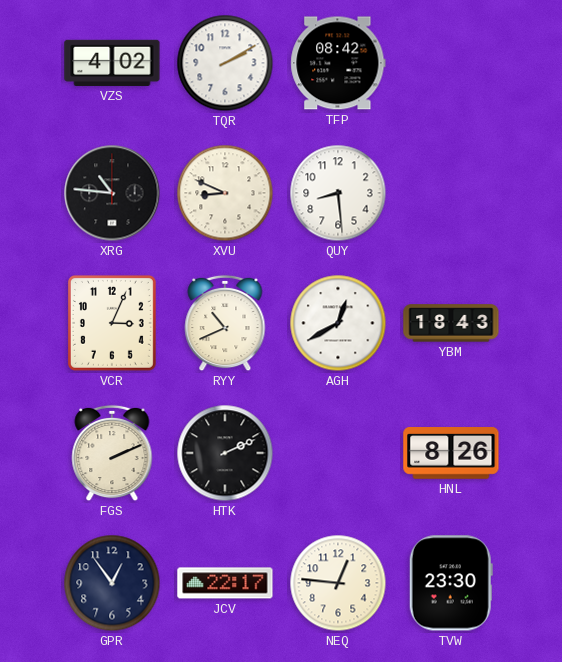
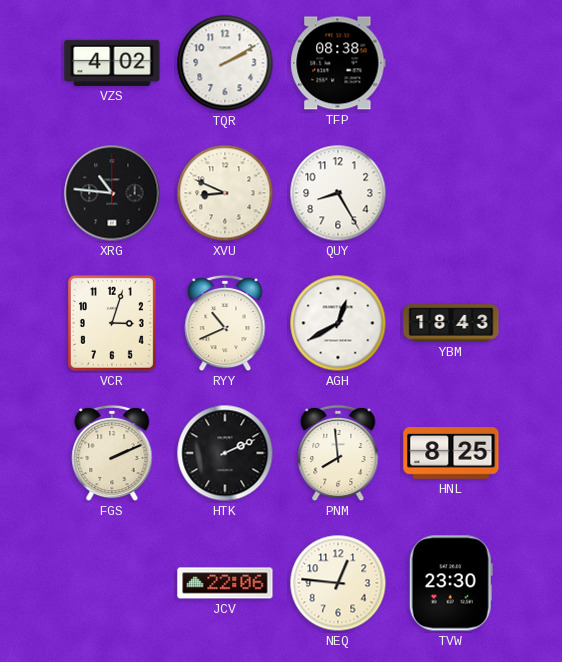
TFP: 08:42 -> 08:38
QUY: 8:29 -> 8:25
VCR: 3:04 -> 3:03
PNM: none -> 7:59
HNL: 8:26 -> 8:25
GPR: 12:54 -> none
JCV: 22:17 -> 22:06
